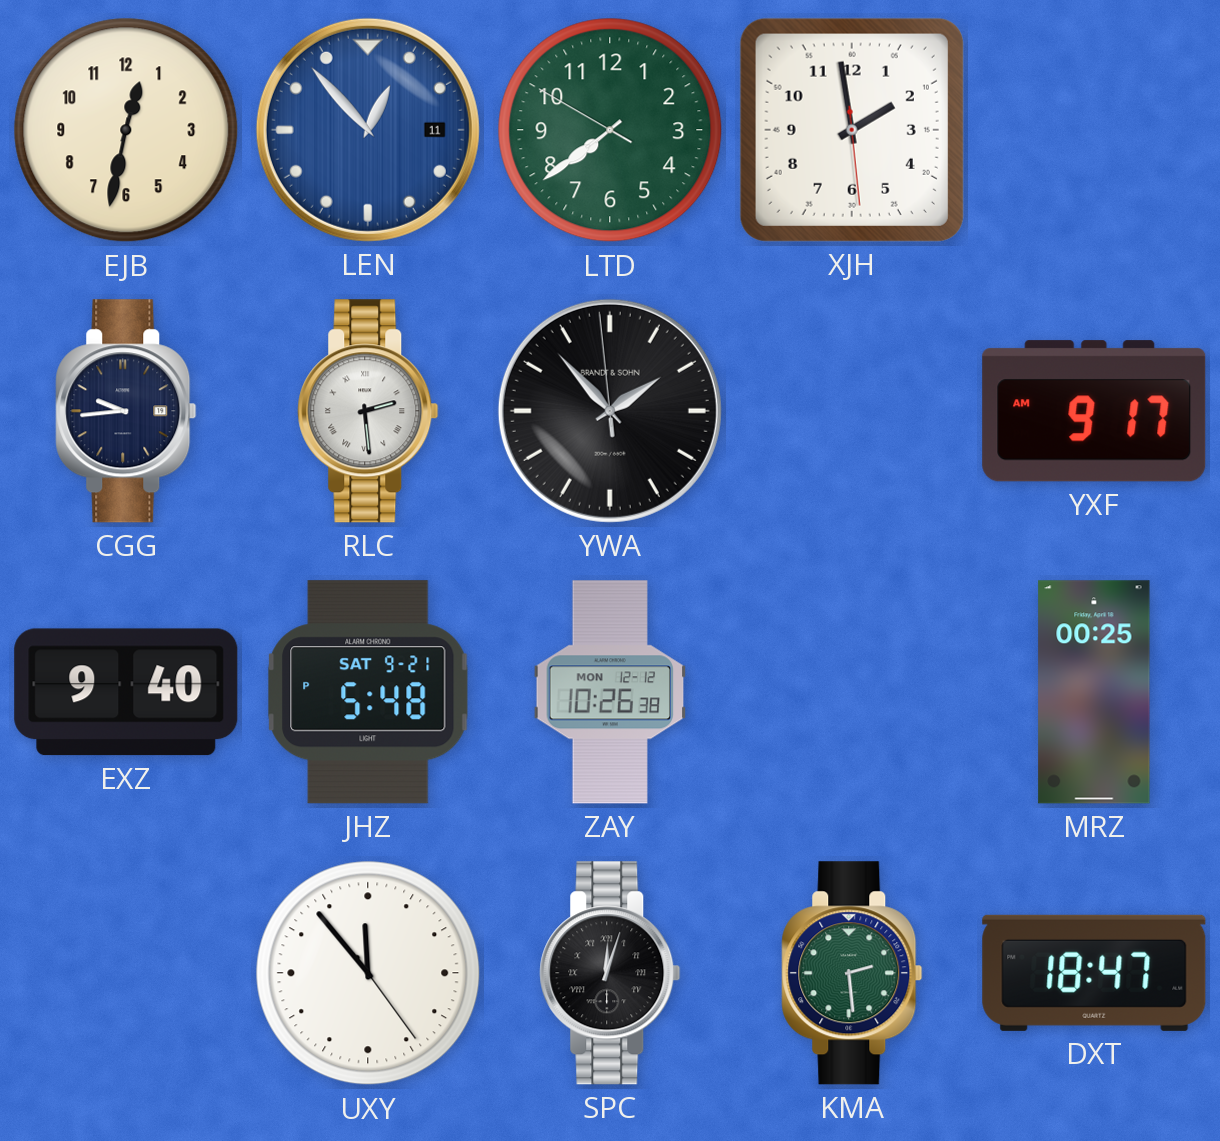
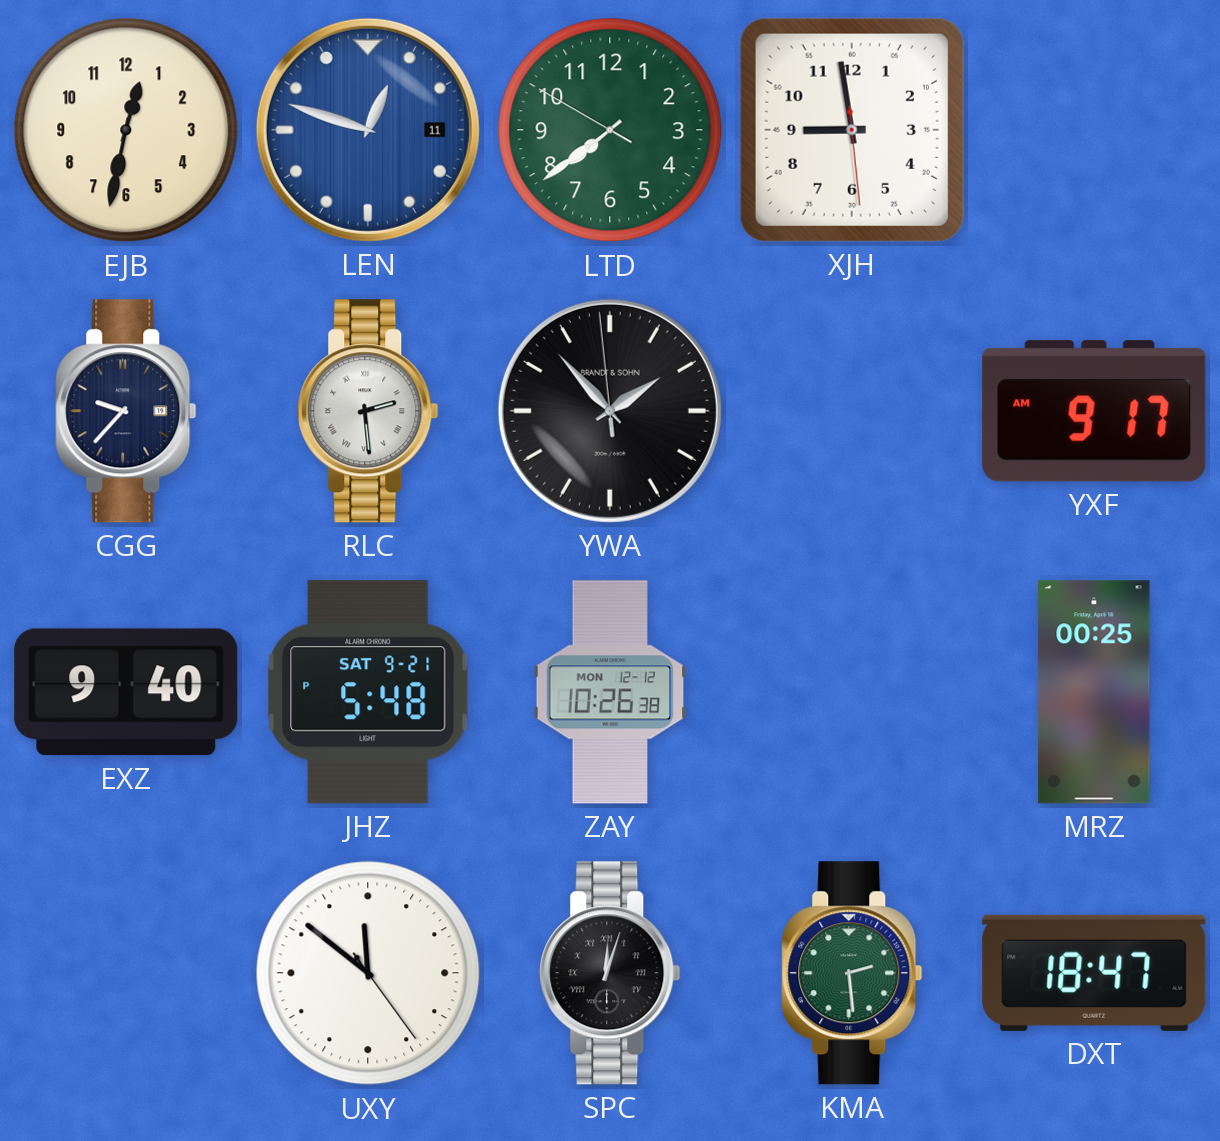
LEN: 12:53 -> 12:48
XJH: 1:58 -> 8:58
CGG: 9:44 -> 9:37
UXY: 11:53 -> 11:51
